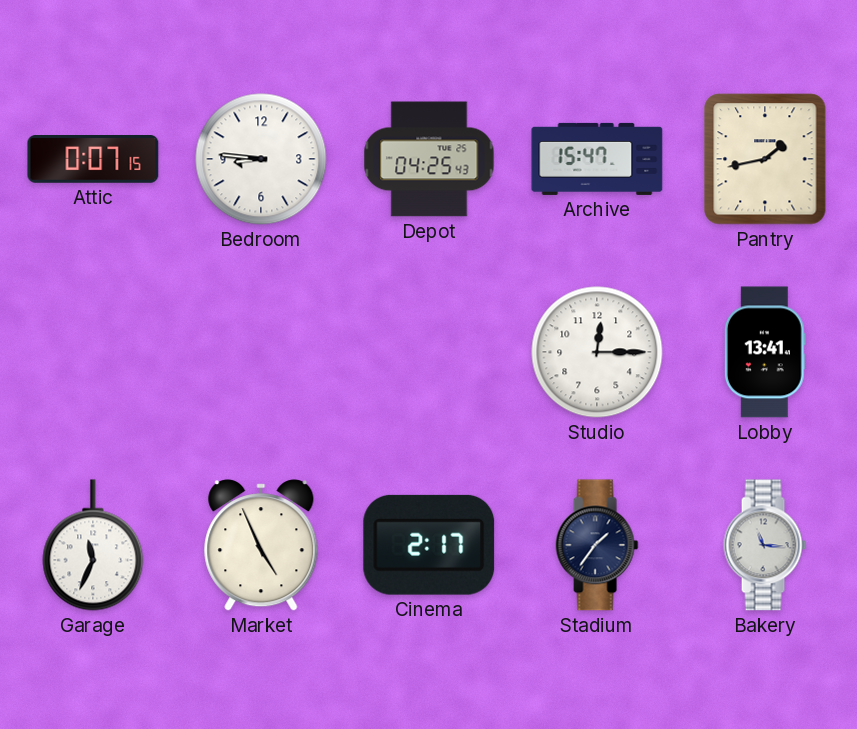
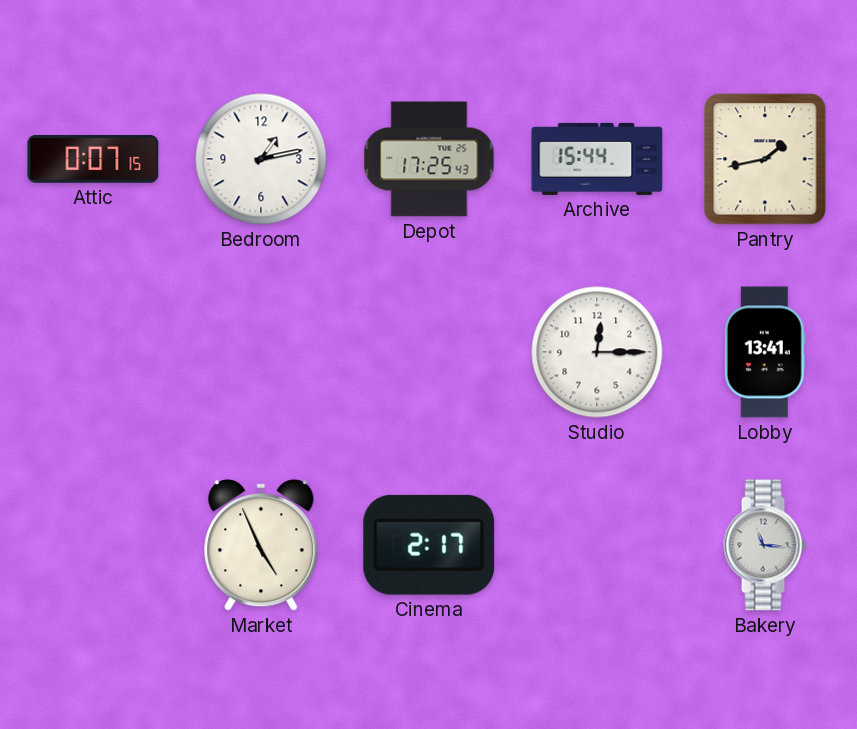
Bedroom: 8:46 -> 1:13
Depot: 04:25 -> 17:25
Archive: 15:47 -> 15:44
Garage: 11:34 -> none
Stadium: 1:36 -> none
